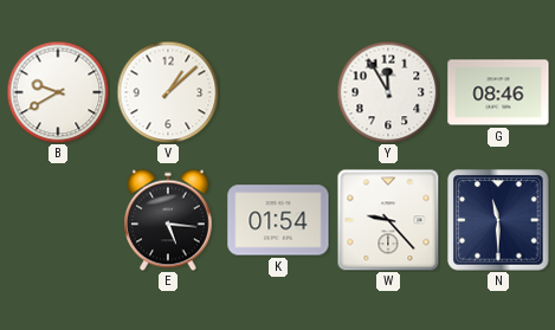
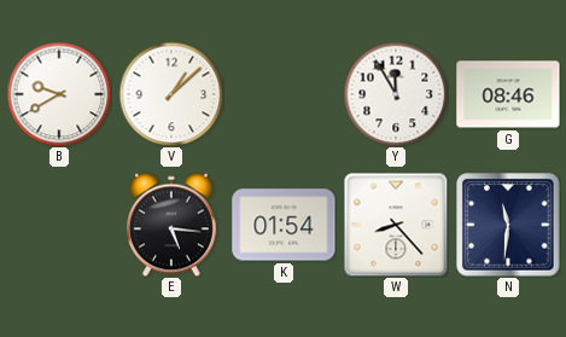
W: 9:23 -> 8:23
N: 11:30 -> 11:31
